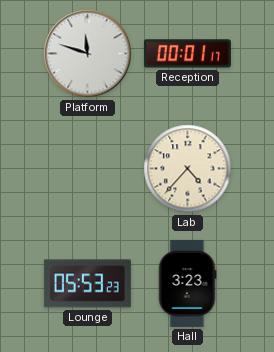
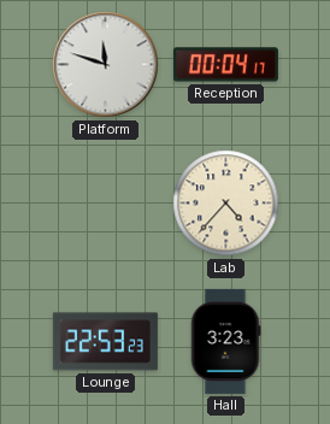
Reception: 00:01 -> 00:04
Lounge: 05:53 -> 22:53
